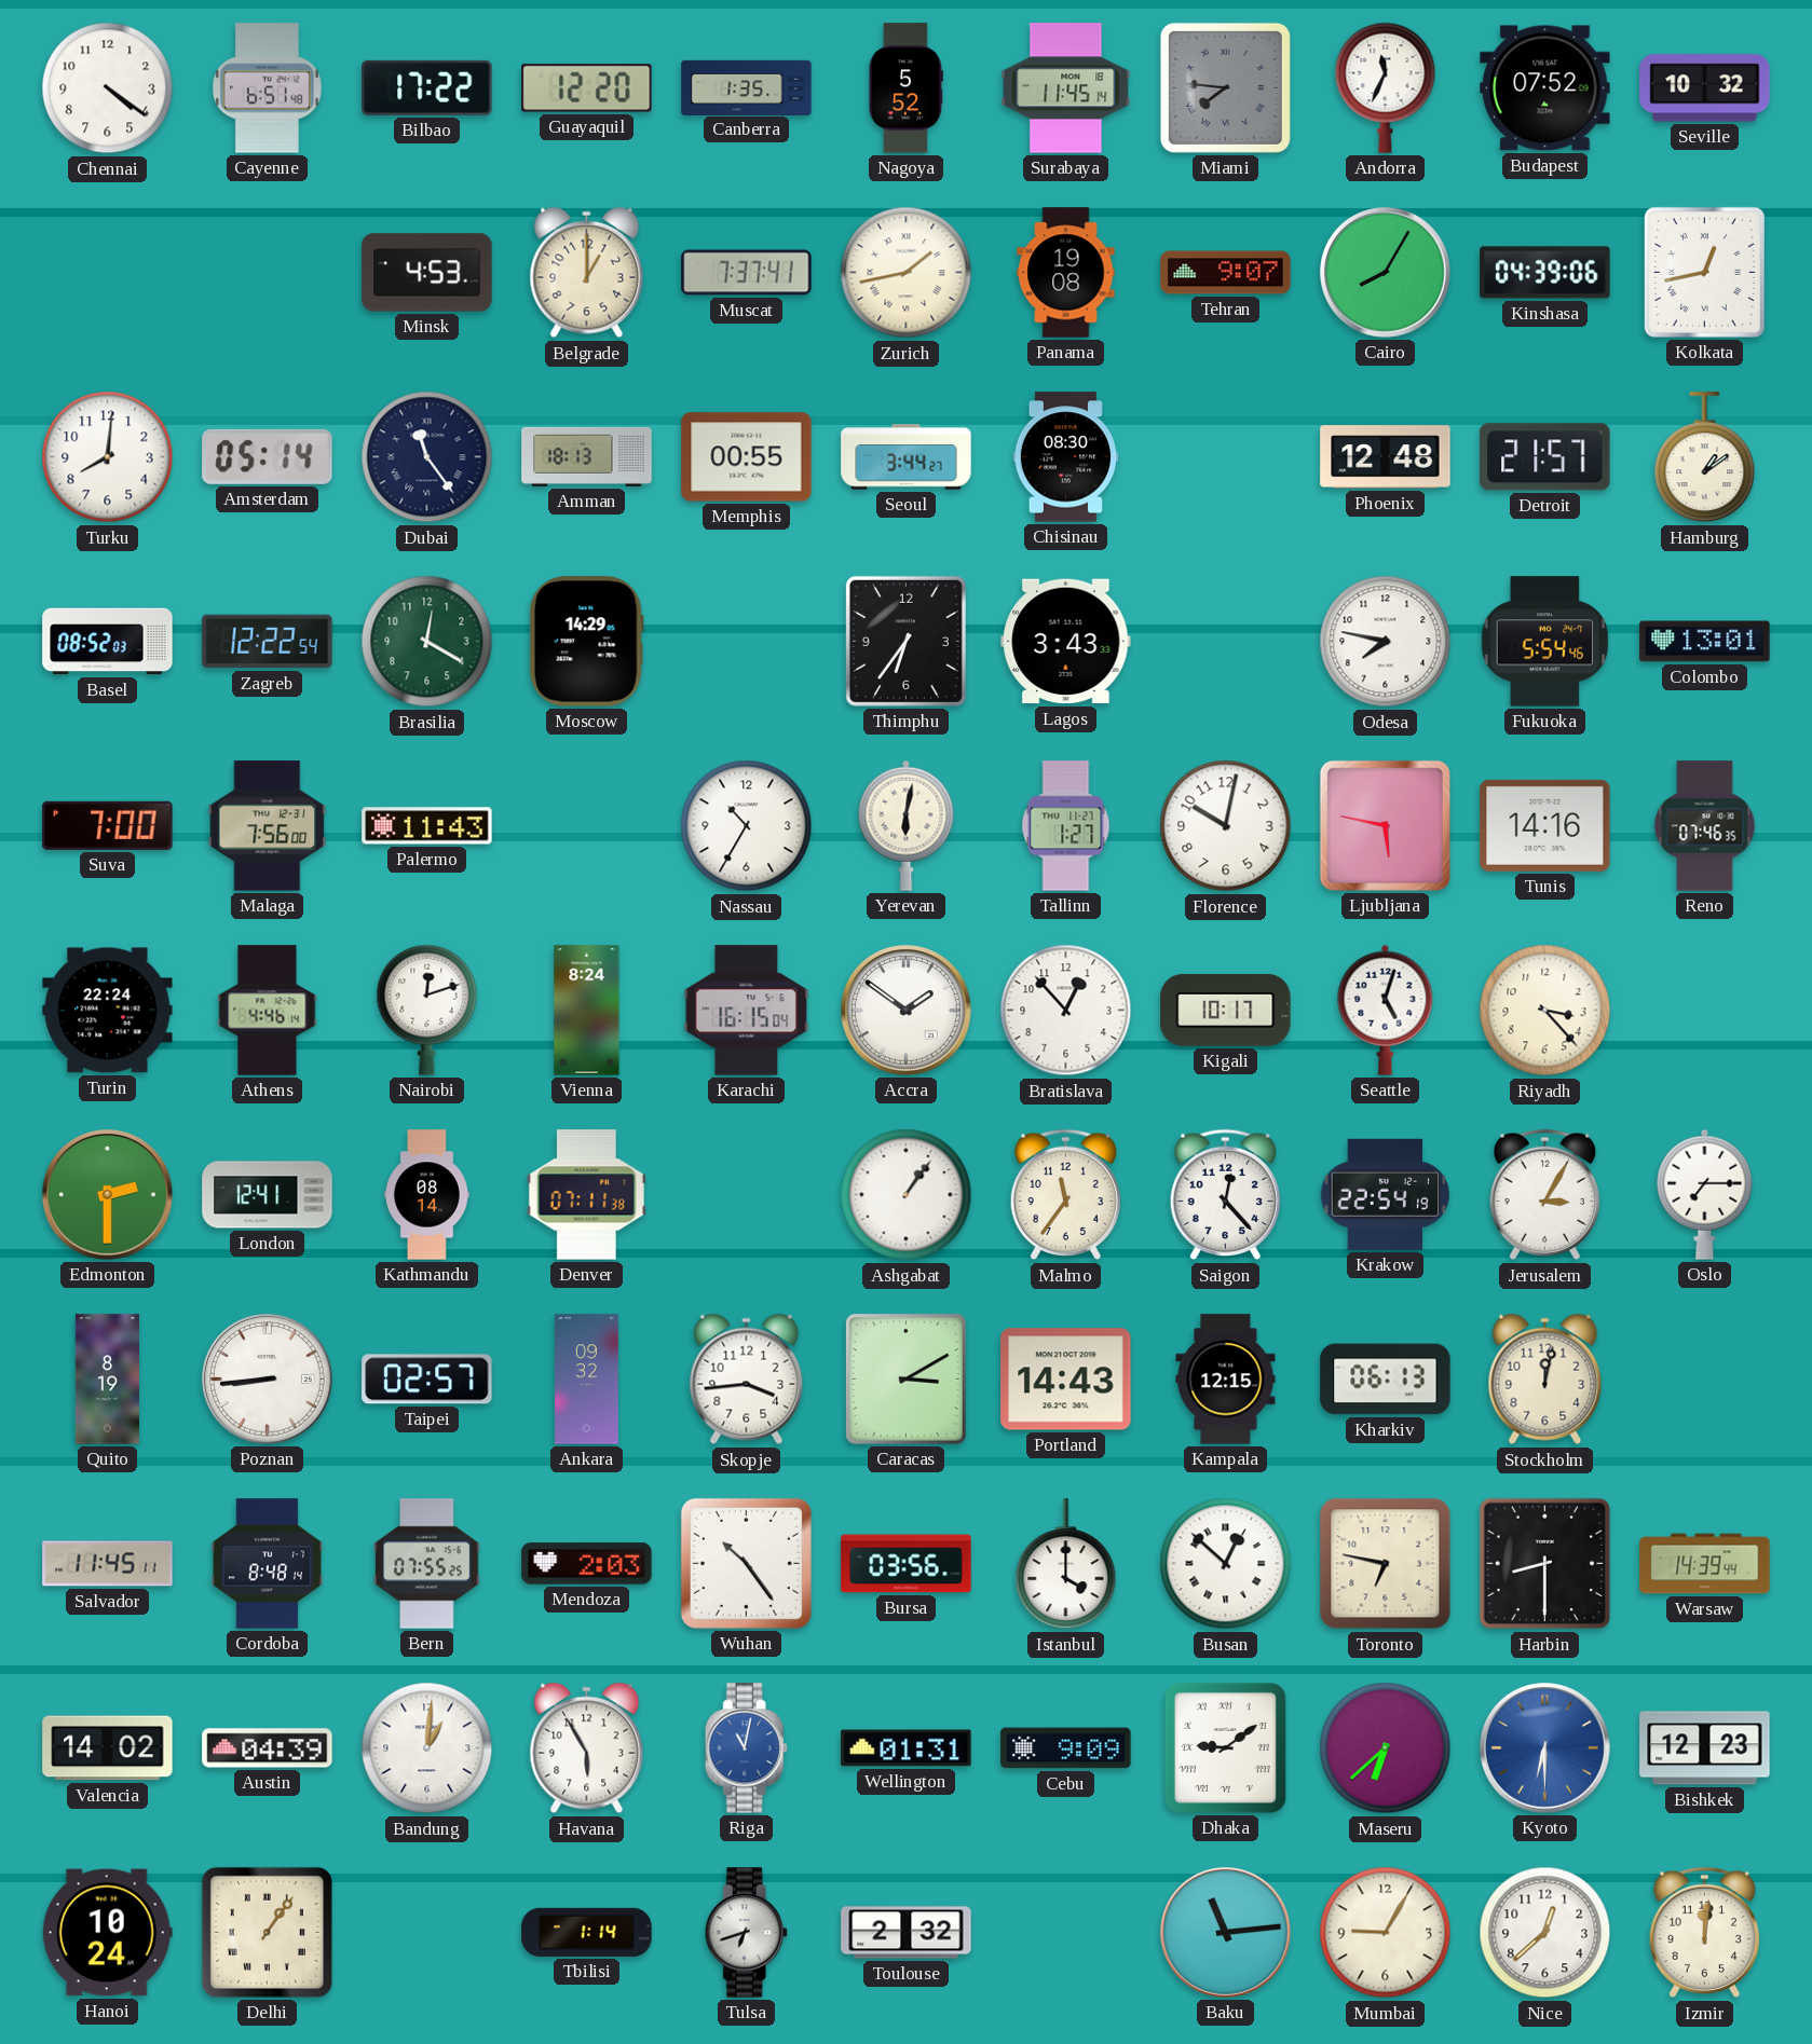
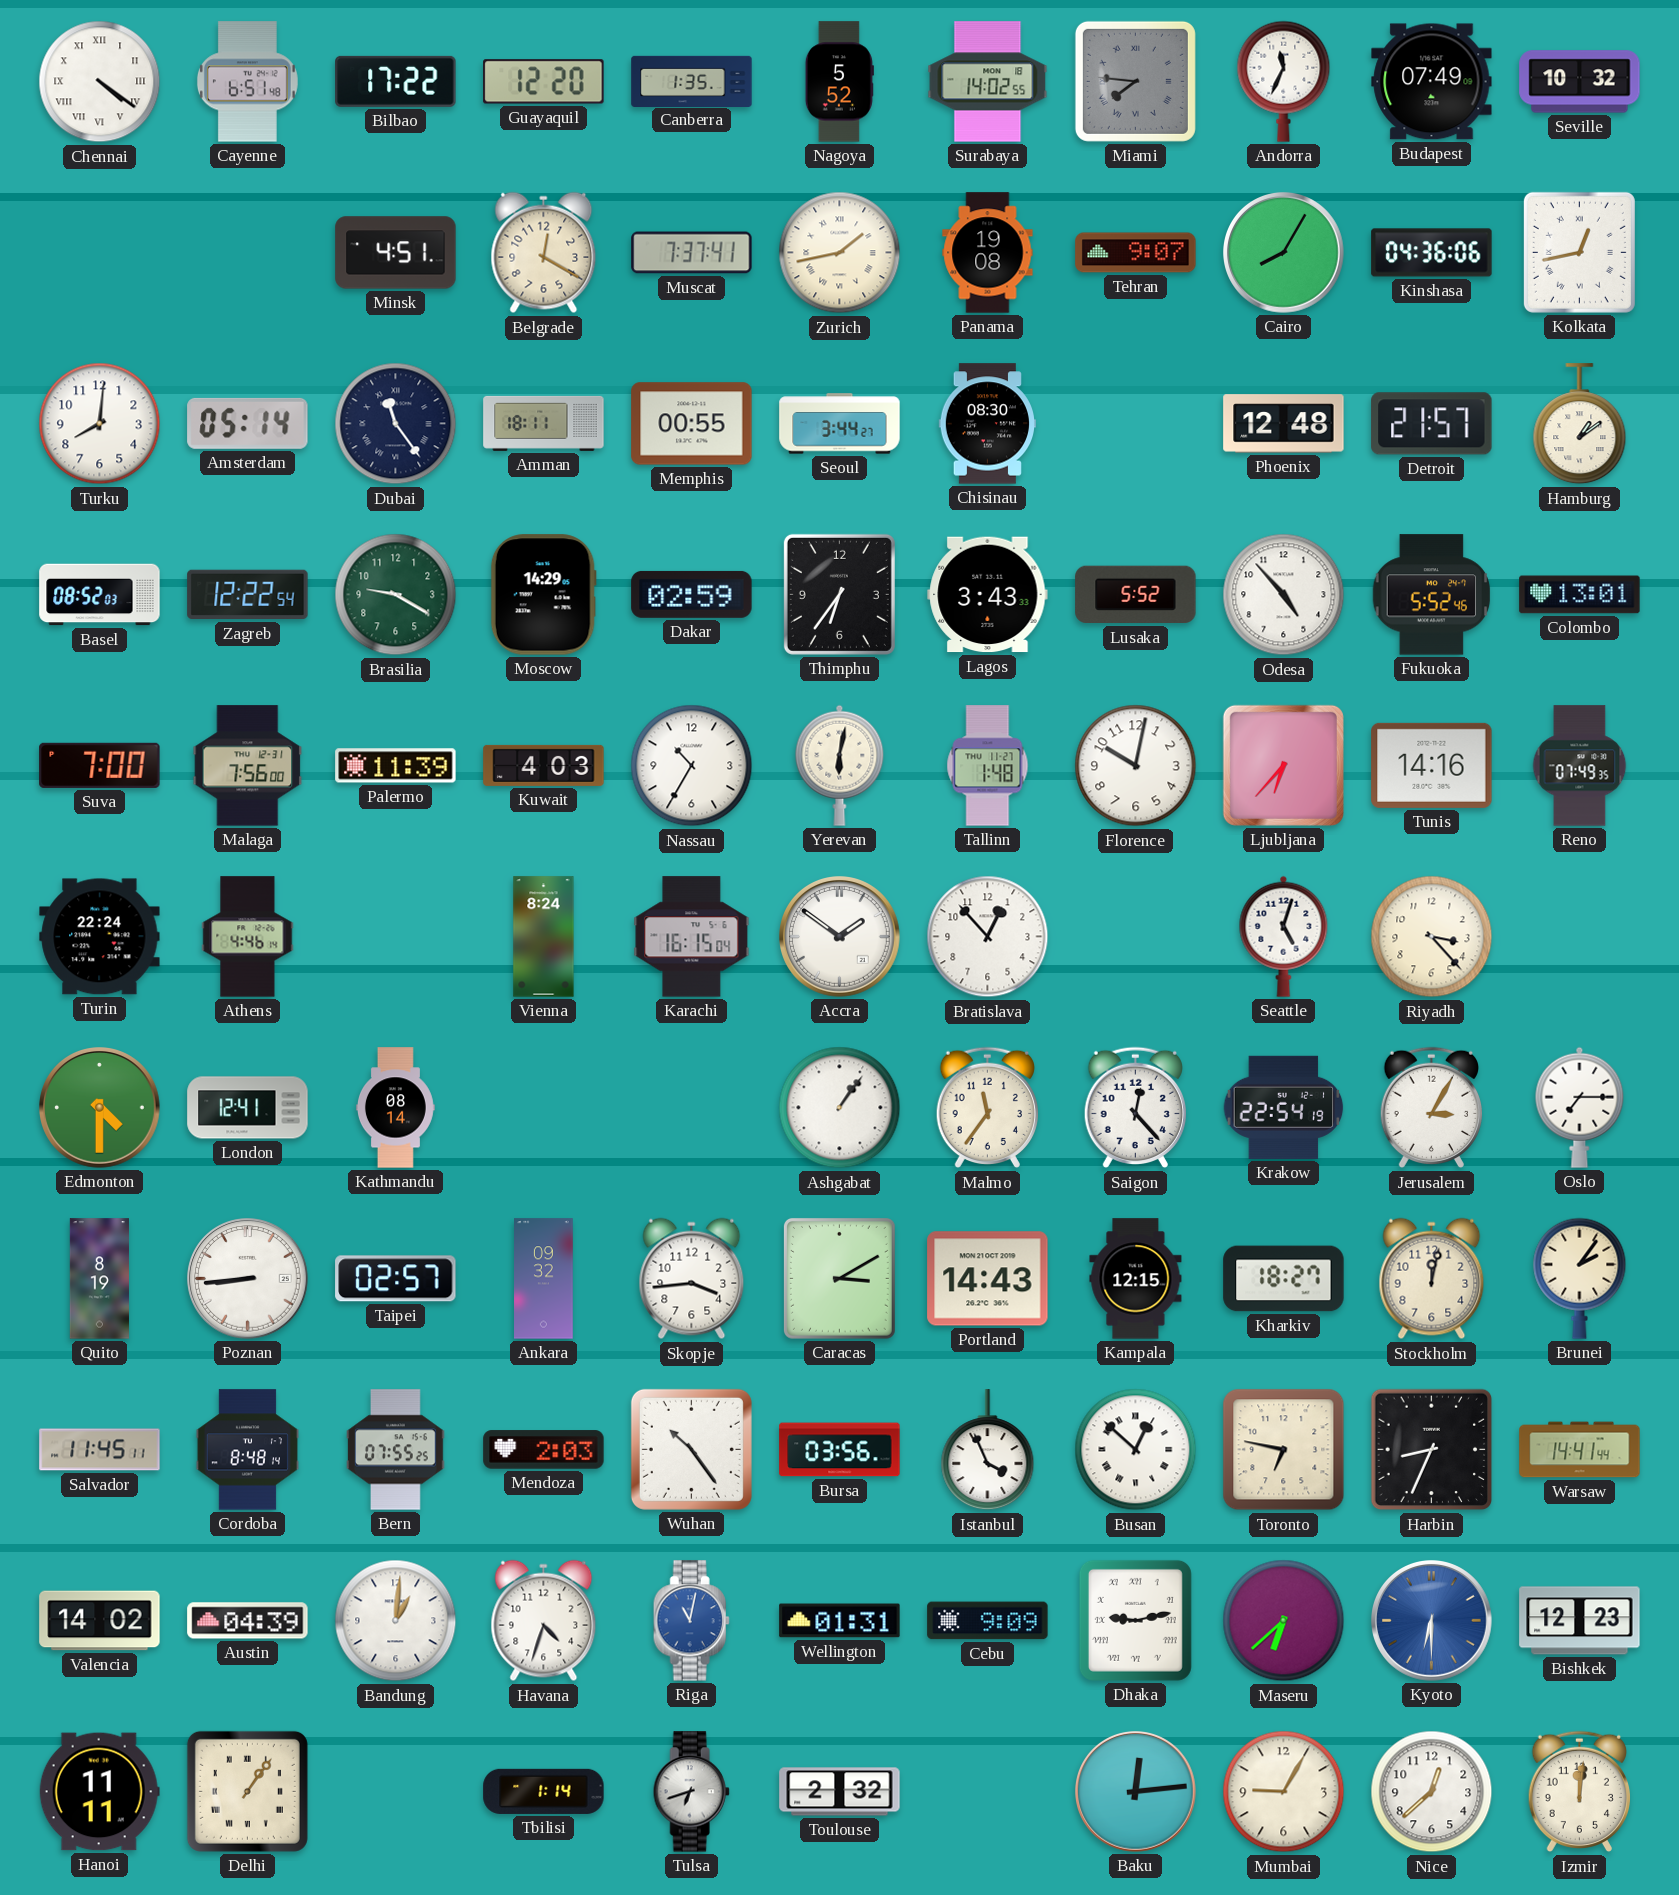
Chennai numerals: Arabic -> Roman
Surabaya: 11:45 -> 14:02
Budapest: 07:52 -> 07:49
Minsk: 4:53 -> 4:51
Belgrade: 1:00 -> 12:20
Kinshasa: 04:39 -> 04:36
Amman: 18:13 -> 18:11
Brasilia: 12:20 -> 9:20
Dakar: none -> 02:59
Lusaka: none -> 5:52
Odesa: 7:47 -> 4:53
Fukuoka: 5:54 -> 5:52
Palermo: 11:43 -> 11:39
Kuwait: none -> 4:03
Tallinn: 1:27 -> 1:48
Ljubljana: 5:47 -> 6:37
Reno: 07:46 -> 07:49
Nairobi: 12:12 -> none
Kigali: 10:17 -> none
Edmonton: 2:30 -> 4:30
Denver: 07:11 -> none
Kharkiv: 06:13 -> 18:27
Brunei: none -> 2:06
Istanbul: 4:00 -> 3:56
Harbin: 8:30 -> 8:34
Warsaw: 14:39 -> 14:41
Havana: 5:55 -> 4:33
Dhaka: 9:09 -> 9:13
Hanoi: 10:24 -> 11:11
Baku: 11:14 -> 12:14
